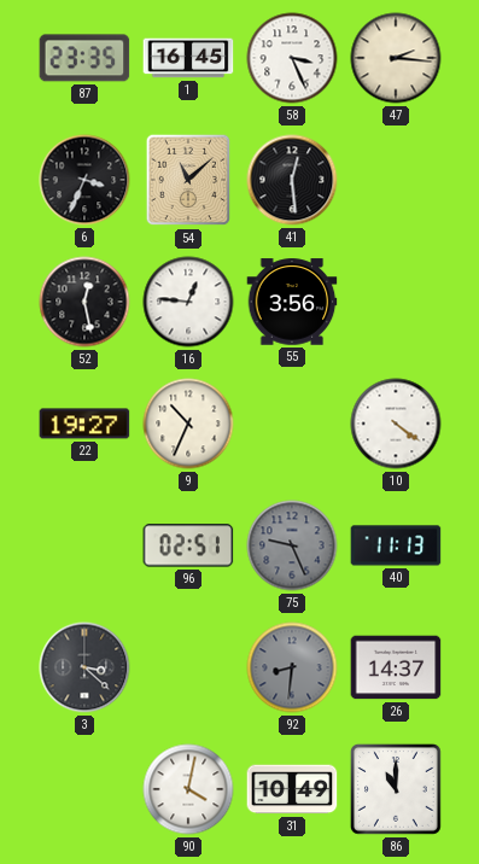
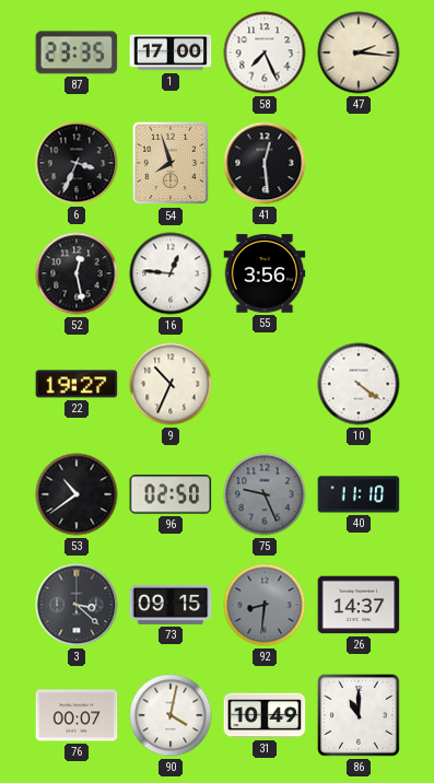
1: 16:45 -> 17:00
58: 3:26 -> 7:26
54: 11:08 -> 7:57
53: none -> 10:39
96: 02:51 -> 02:50
40: 11:13 -> 11:10
73: none -> 09:15
76: none -> 00:07
